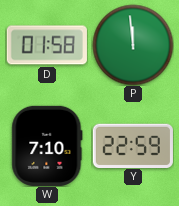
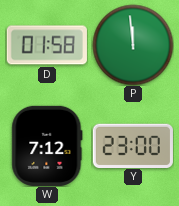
W: 7:10 -> 7:12
Y: 22:59 -> 23:00
